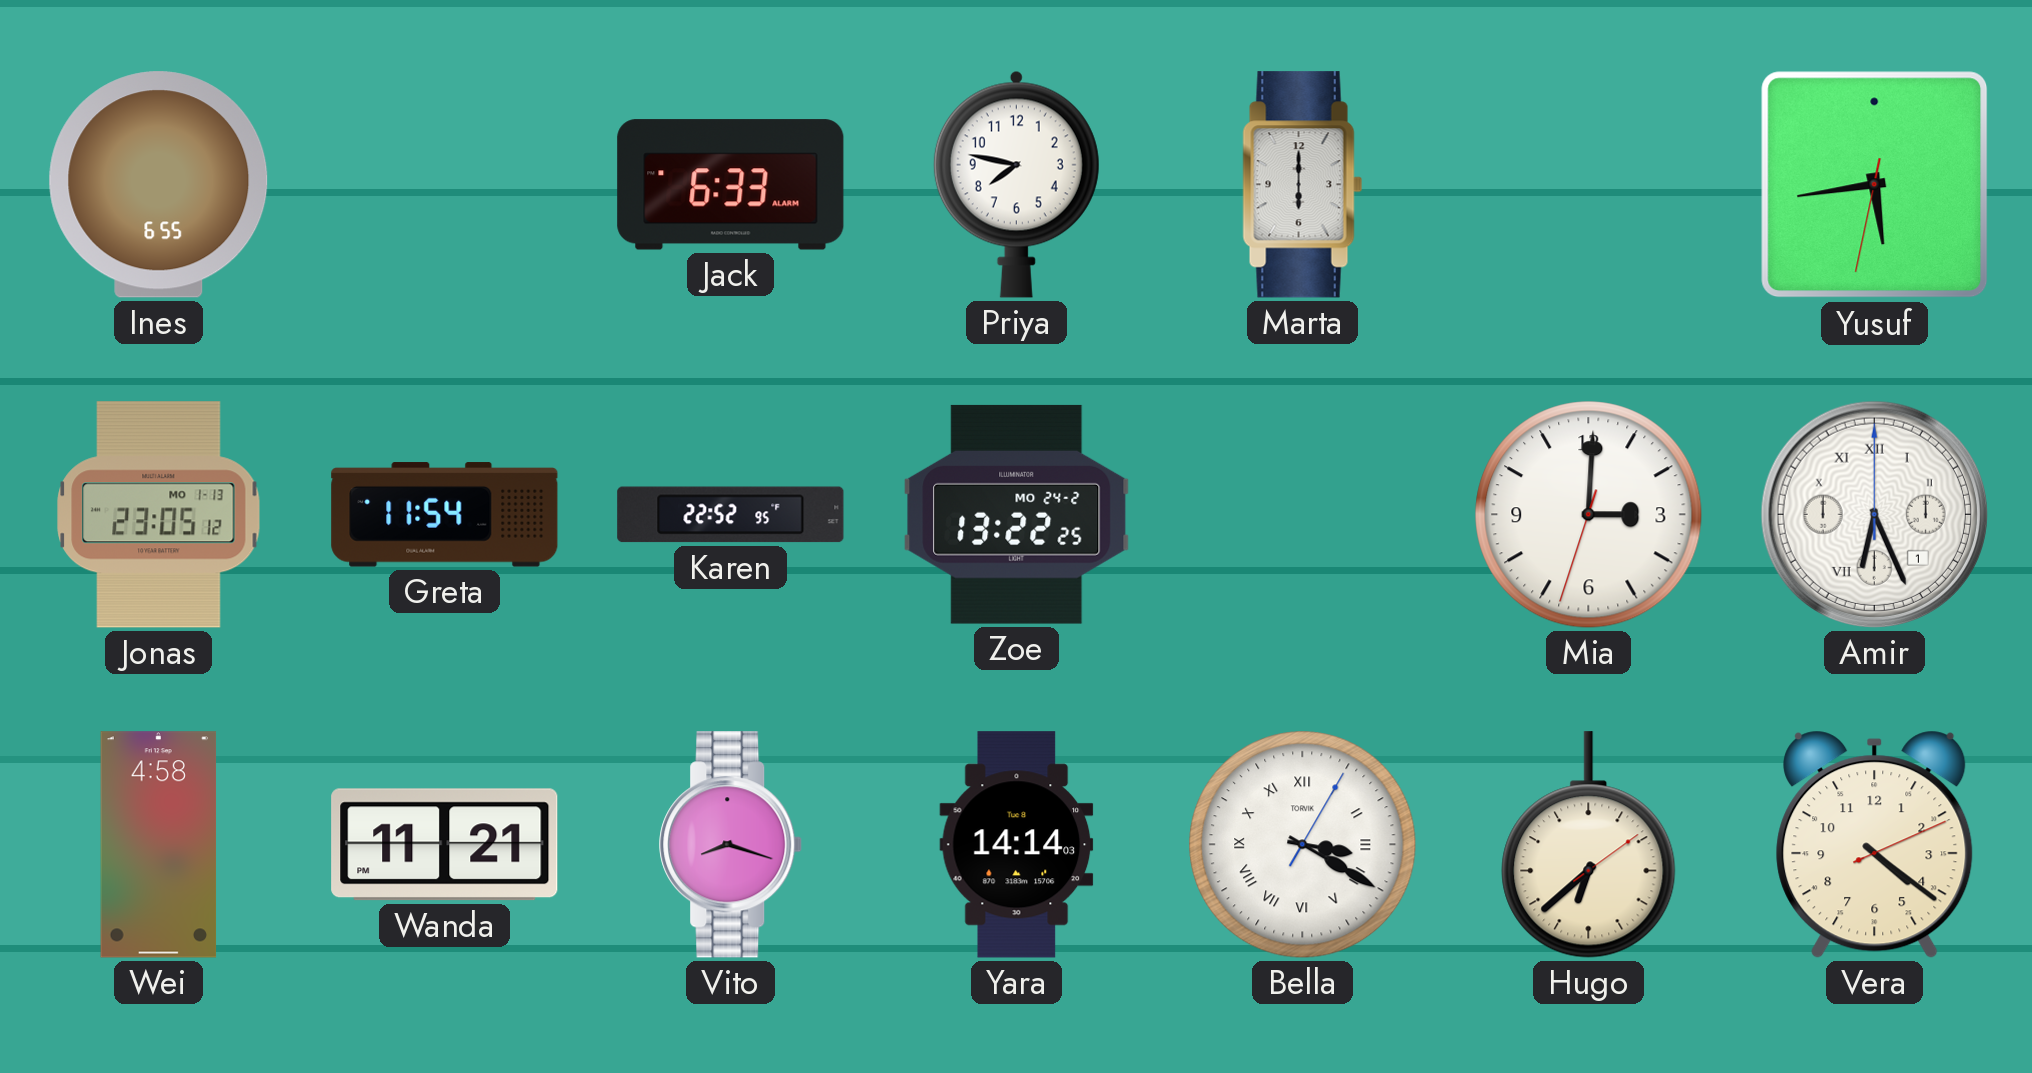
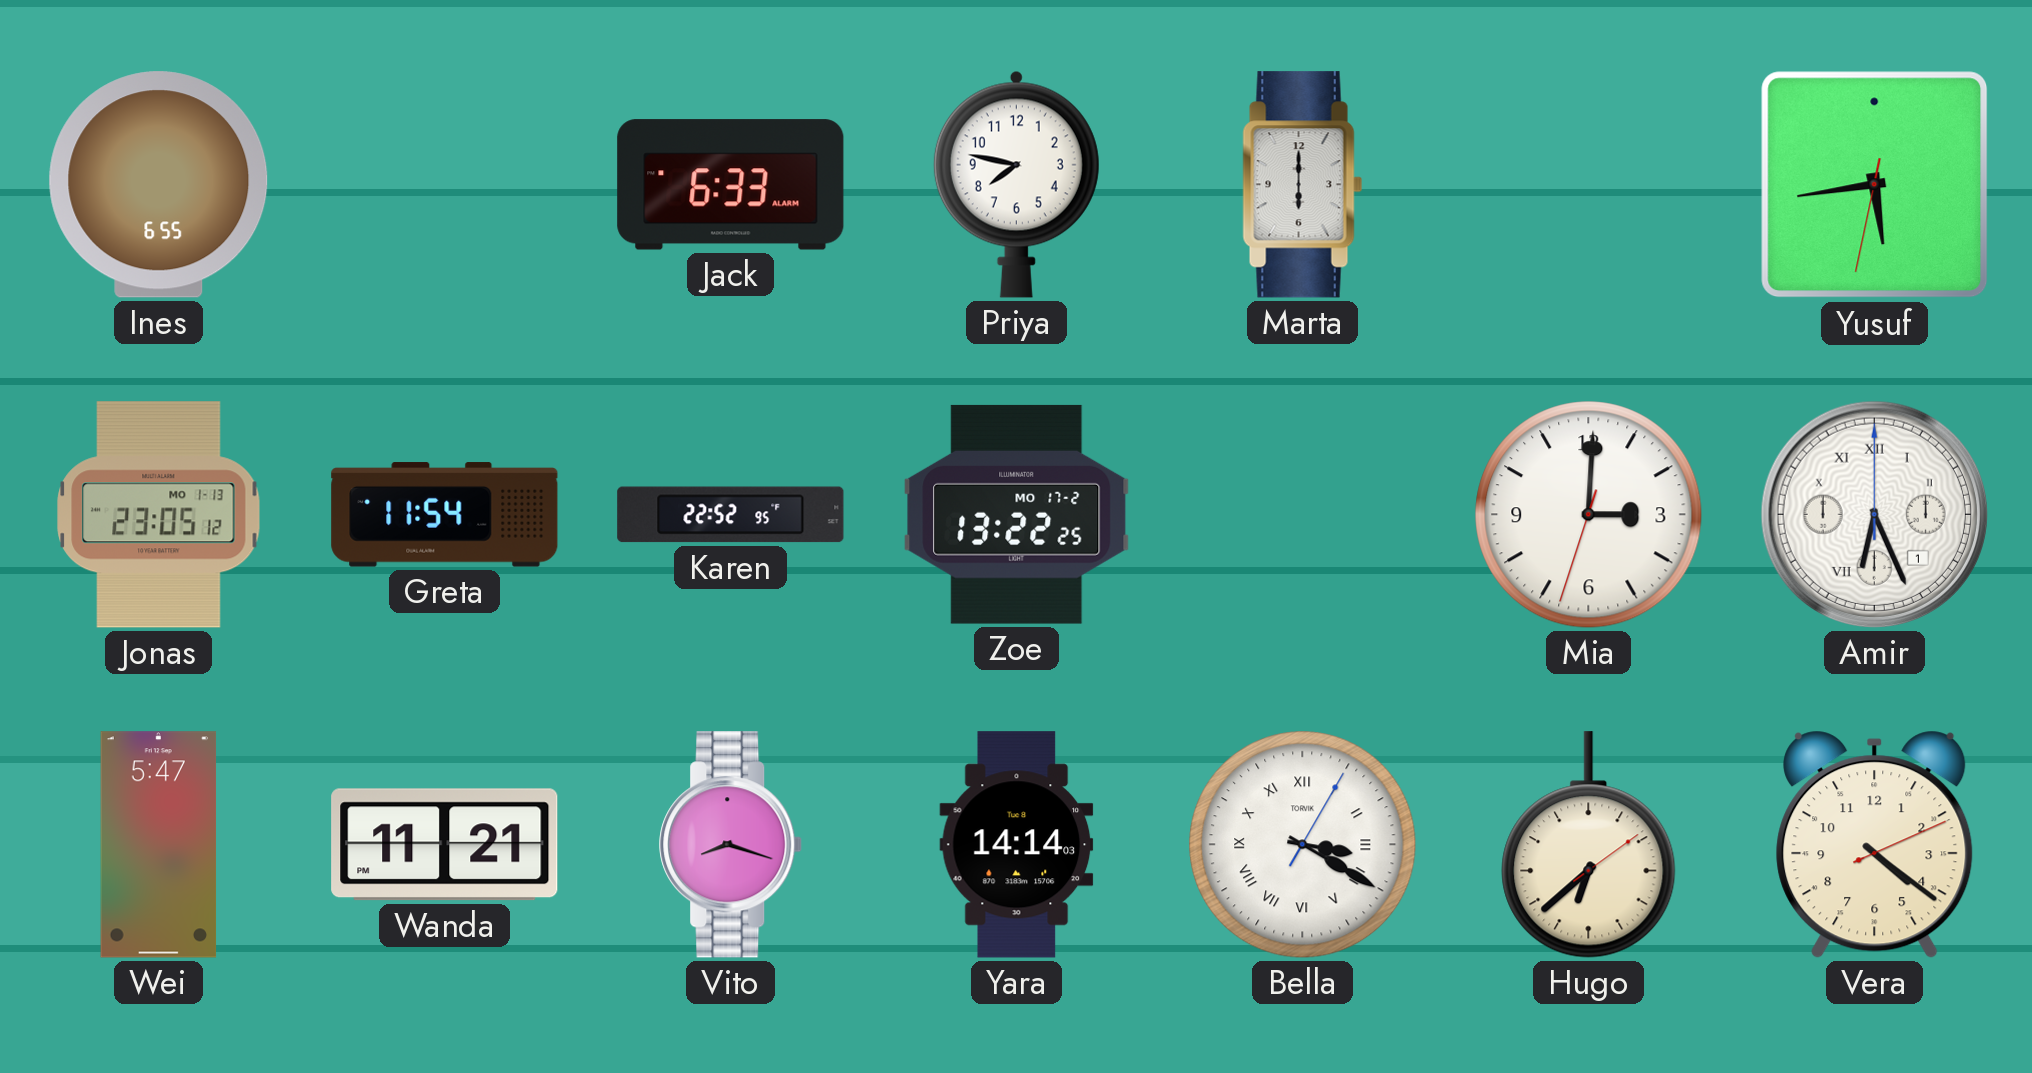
Zoe date: MO 24-2 -> MO 17-2
Wei: 4:58 -> 5:47
